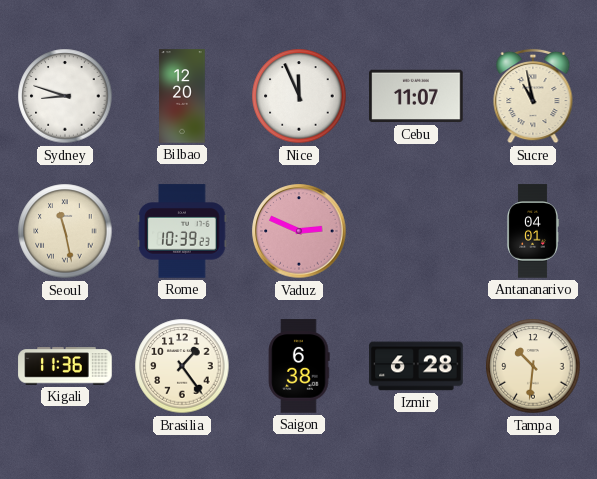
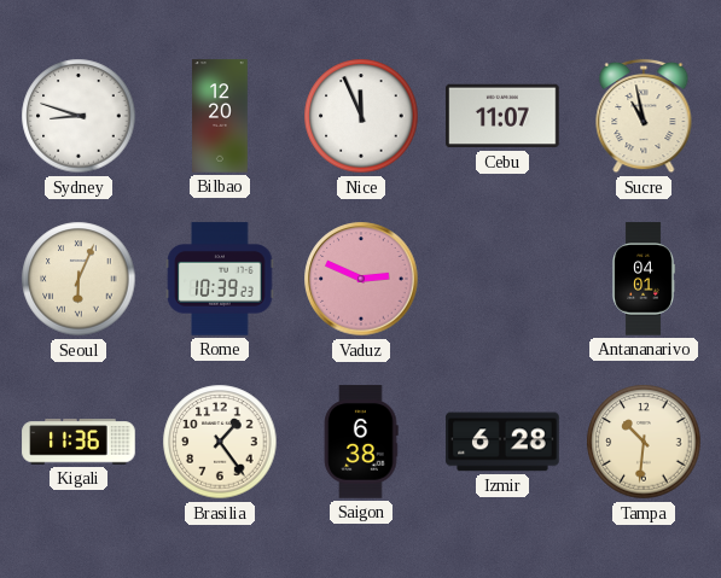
Seoul: 11:28 -> 6:04
